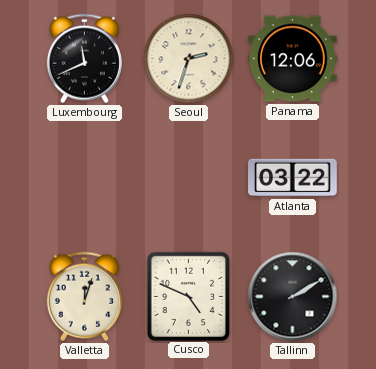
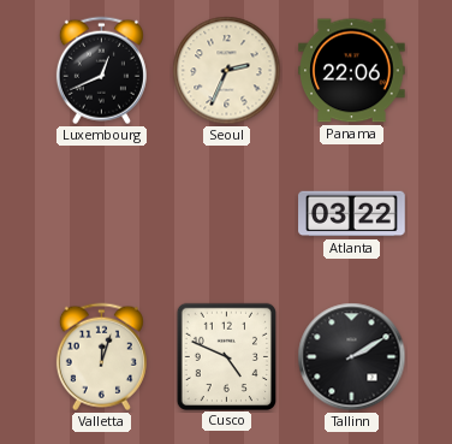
Luxembourg: 11:41 -> 12:41
Seoul: 2:33 -> 2:34
Panama: 12:06 -> 22:06
